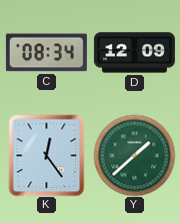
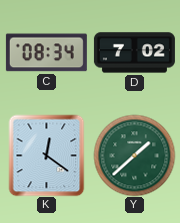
D: 12:09 -> 7:02
K: 12:24 -> 12:21
